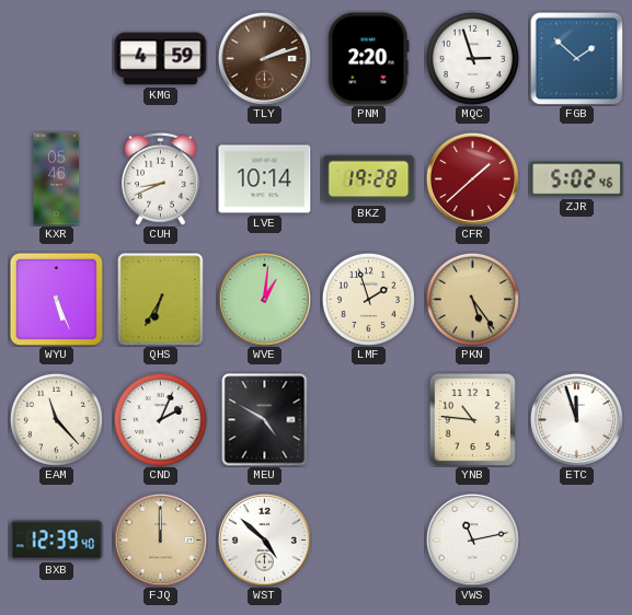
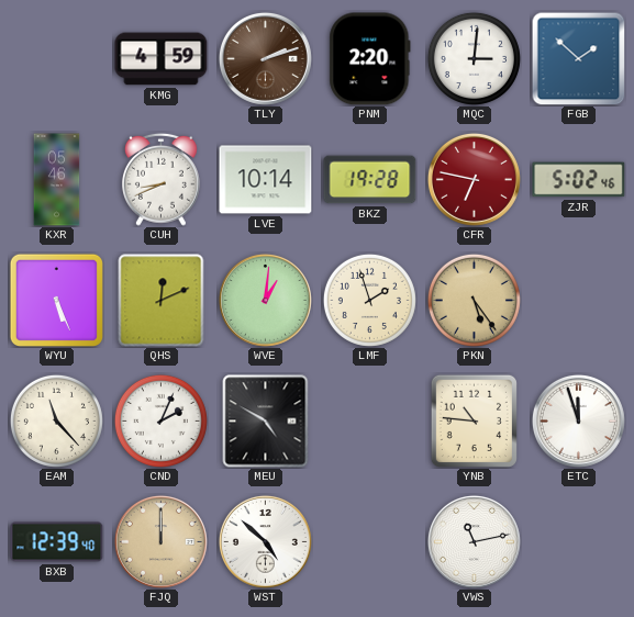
MQC: 2:57 -> 3:01
CFR: 1:38 -> 6:47
QHS: 6:35 -> 12:11
